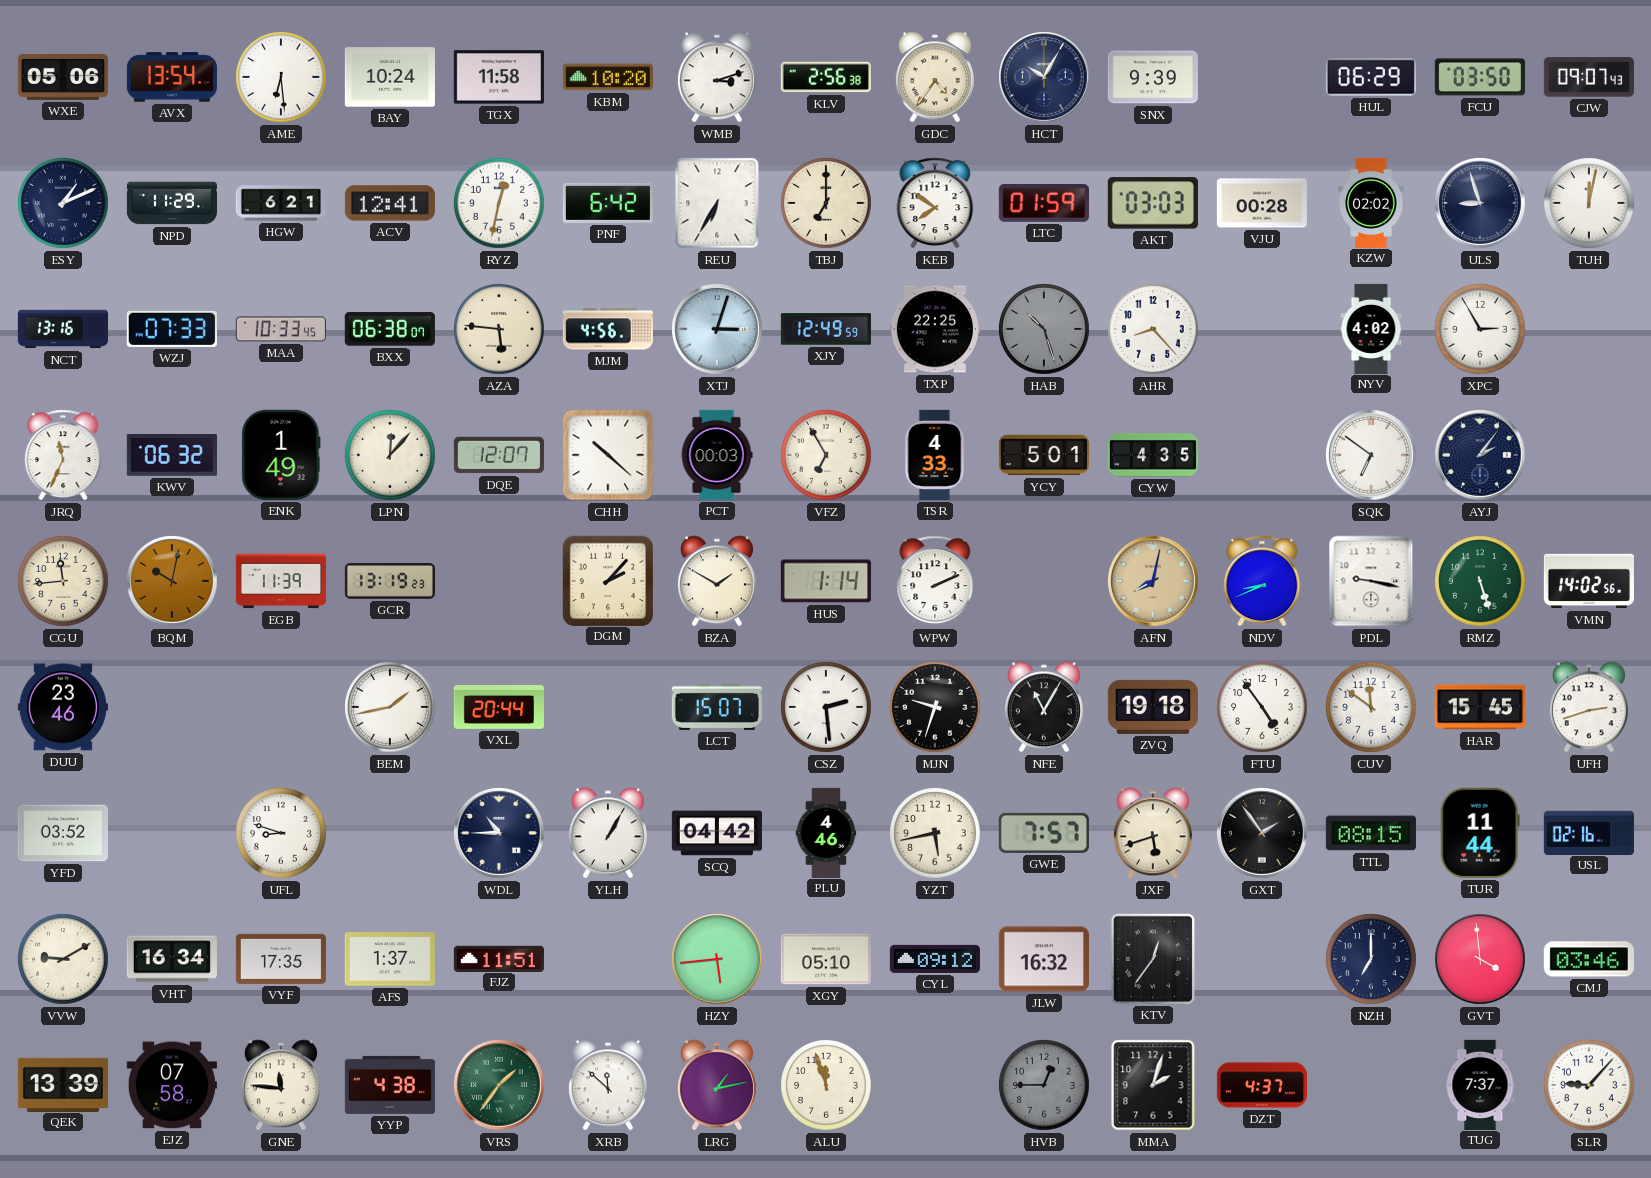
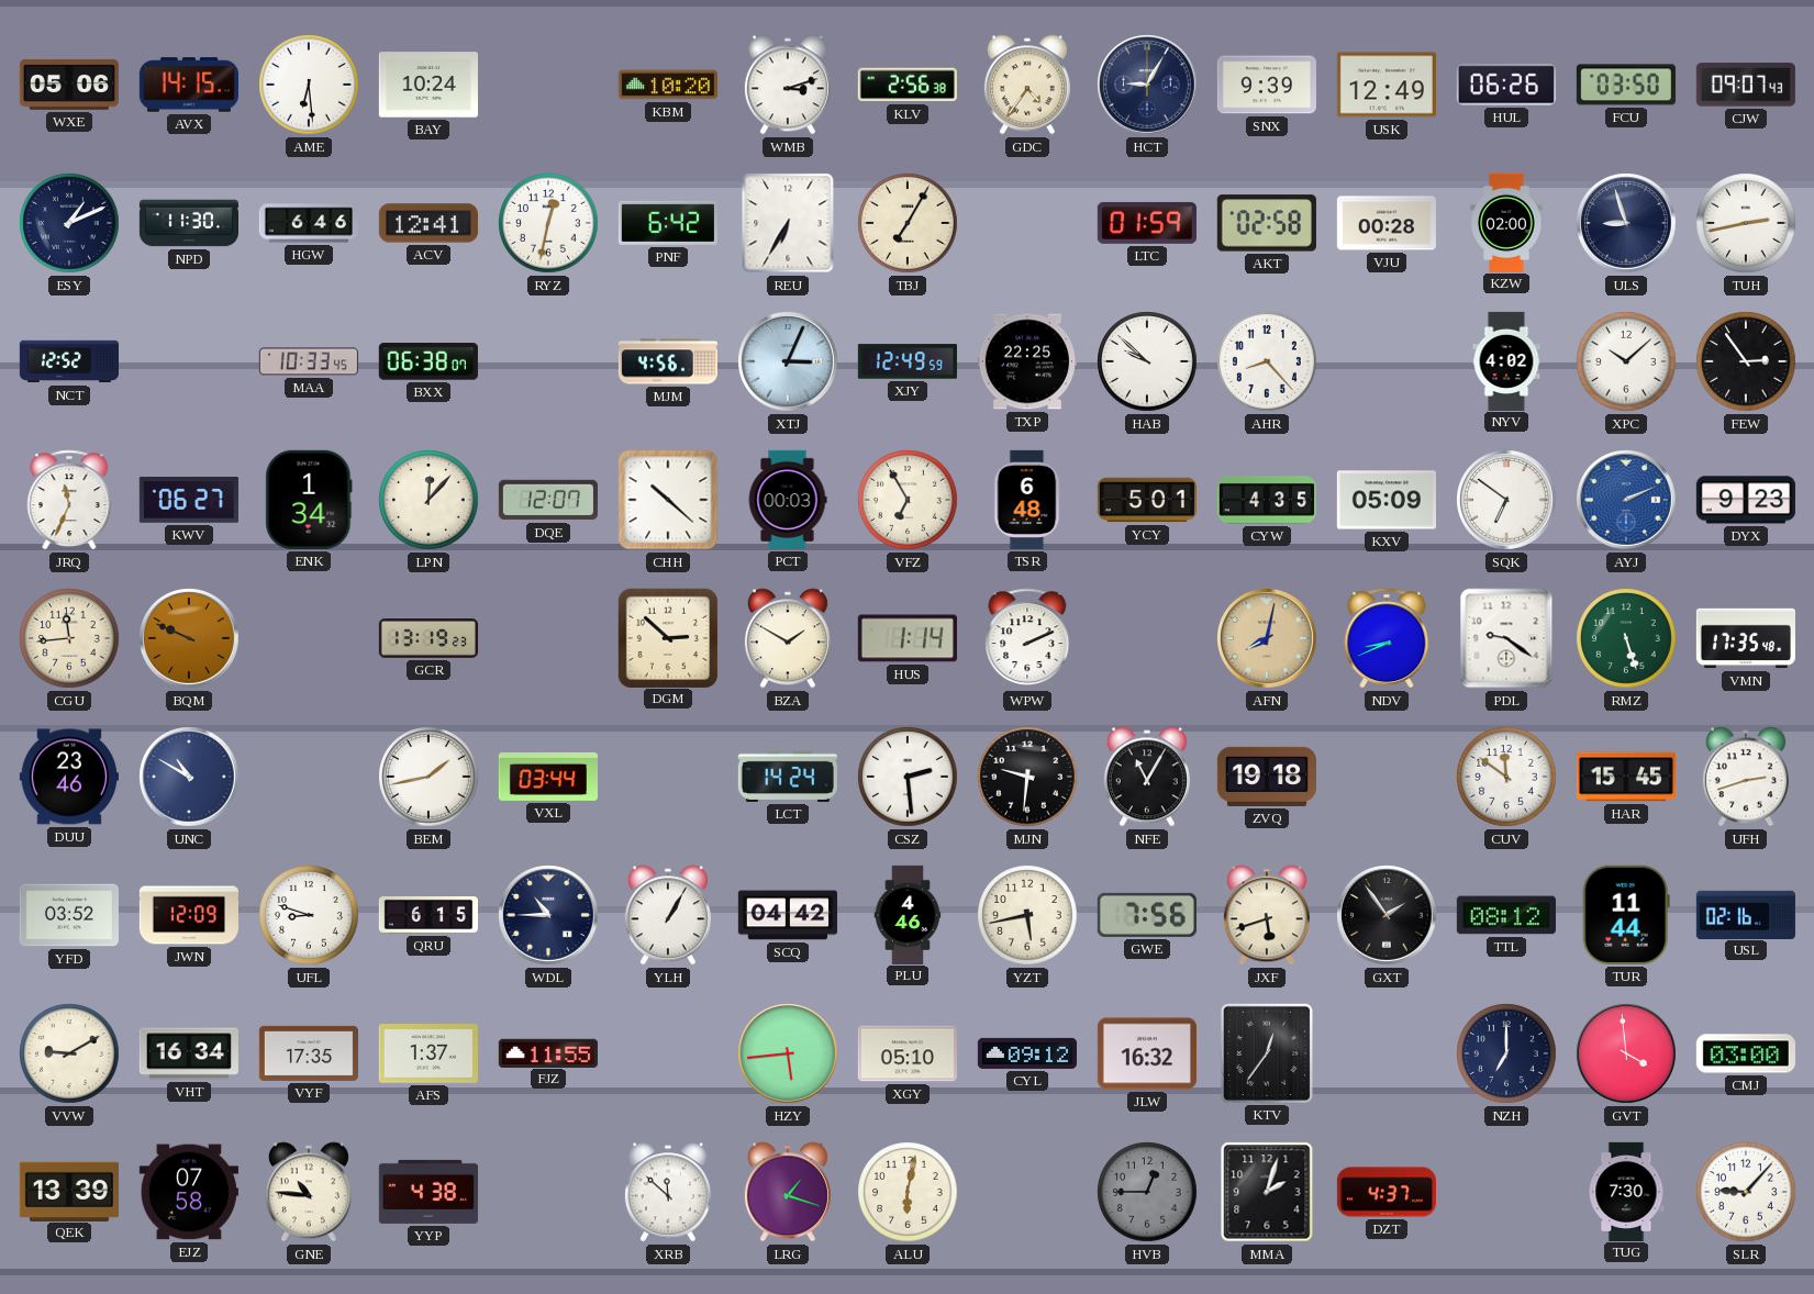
AVX: 13:54 -> 14:15
TGX: 11:58 -> none
HCT: 10:05 -> 9:05
USK: none -> 12:49
HUL: 06:29 -> 06:26
NPD: 11:29 -> 11:30
HGW: 6:21 -> 6:46
TBJ: 7:00 -> 7:05
KEB: 7:51 -> none
AKT: 03:03 -> 02:58
KZW: 02:02 -> 02:00
TUH: 12:02 -> 2:43
NCT: 13:16 -> 12:52
WZJ: 07:33 -> none
AZA: 5:46 -> none
XTJ: 3:03 -> 3:04
HAB: 10:27 -> 9:52
HAB dial: grey -> white
XPC: 2:55 -> 10:08
FEW: none -> 2:54
KWV: 06:32 -> 06:27
ENK: 1:49 -> 1:34
TSR: 4:33 -> 6:48
KXV: none -> 05:09
AYJ: 2:06 -> 2:11
AYJ dial: navy -> blue
DYX: none -> 9:23
BQM: 10:02 -> 9:49
EGB: 11:39 -> none
DGM: 2:07 -> 2:52
PDL: 9:17 -> 9:21
VMN: 14:02 -> 17:35
UNC: none -> 10:50
VXL: 20:44 -> 03:44
LCT: 15:07 -> 14:24
MJN: 9:33 -> 9:31
FTU: 4:54 -> none
JWN: none -> 12:09
QRU: none -> 6:15
GWE: 7:57 -> 7:56
TTL: 08:15 -> 08:12
FJZ: 11:51 -> 11:55
CMJ: 03:46 -> 03:00
GNE: 11:46 -> 10:46
VRS: 1:36 -> none
LRG: 1:13 -> 1:18
ALU: 11:57 -> 6:02
TUG: 7:37 -> 7:30
